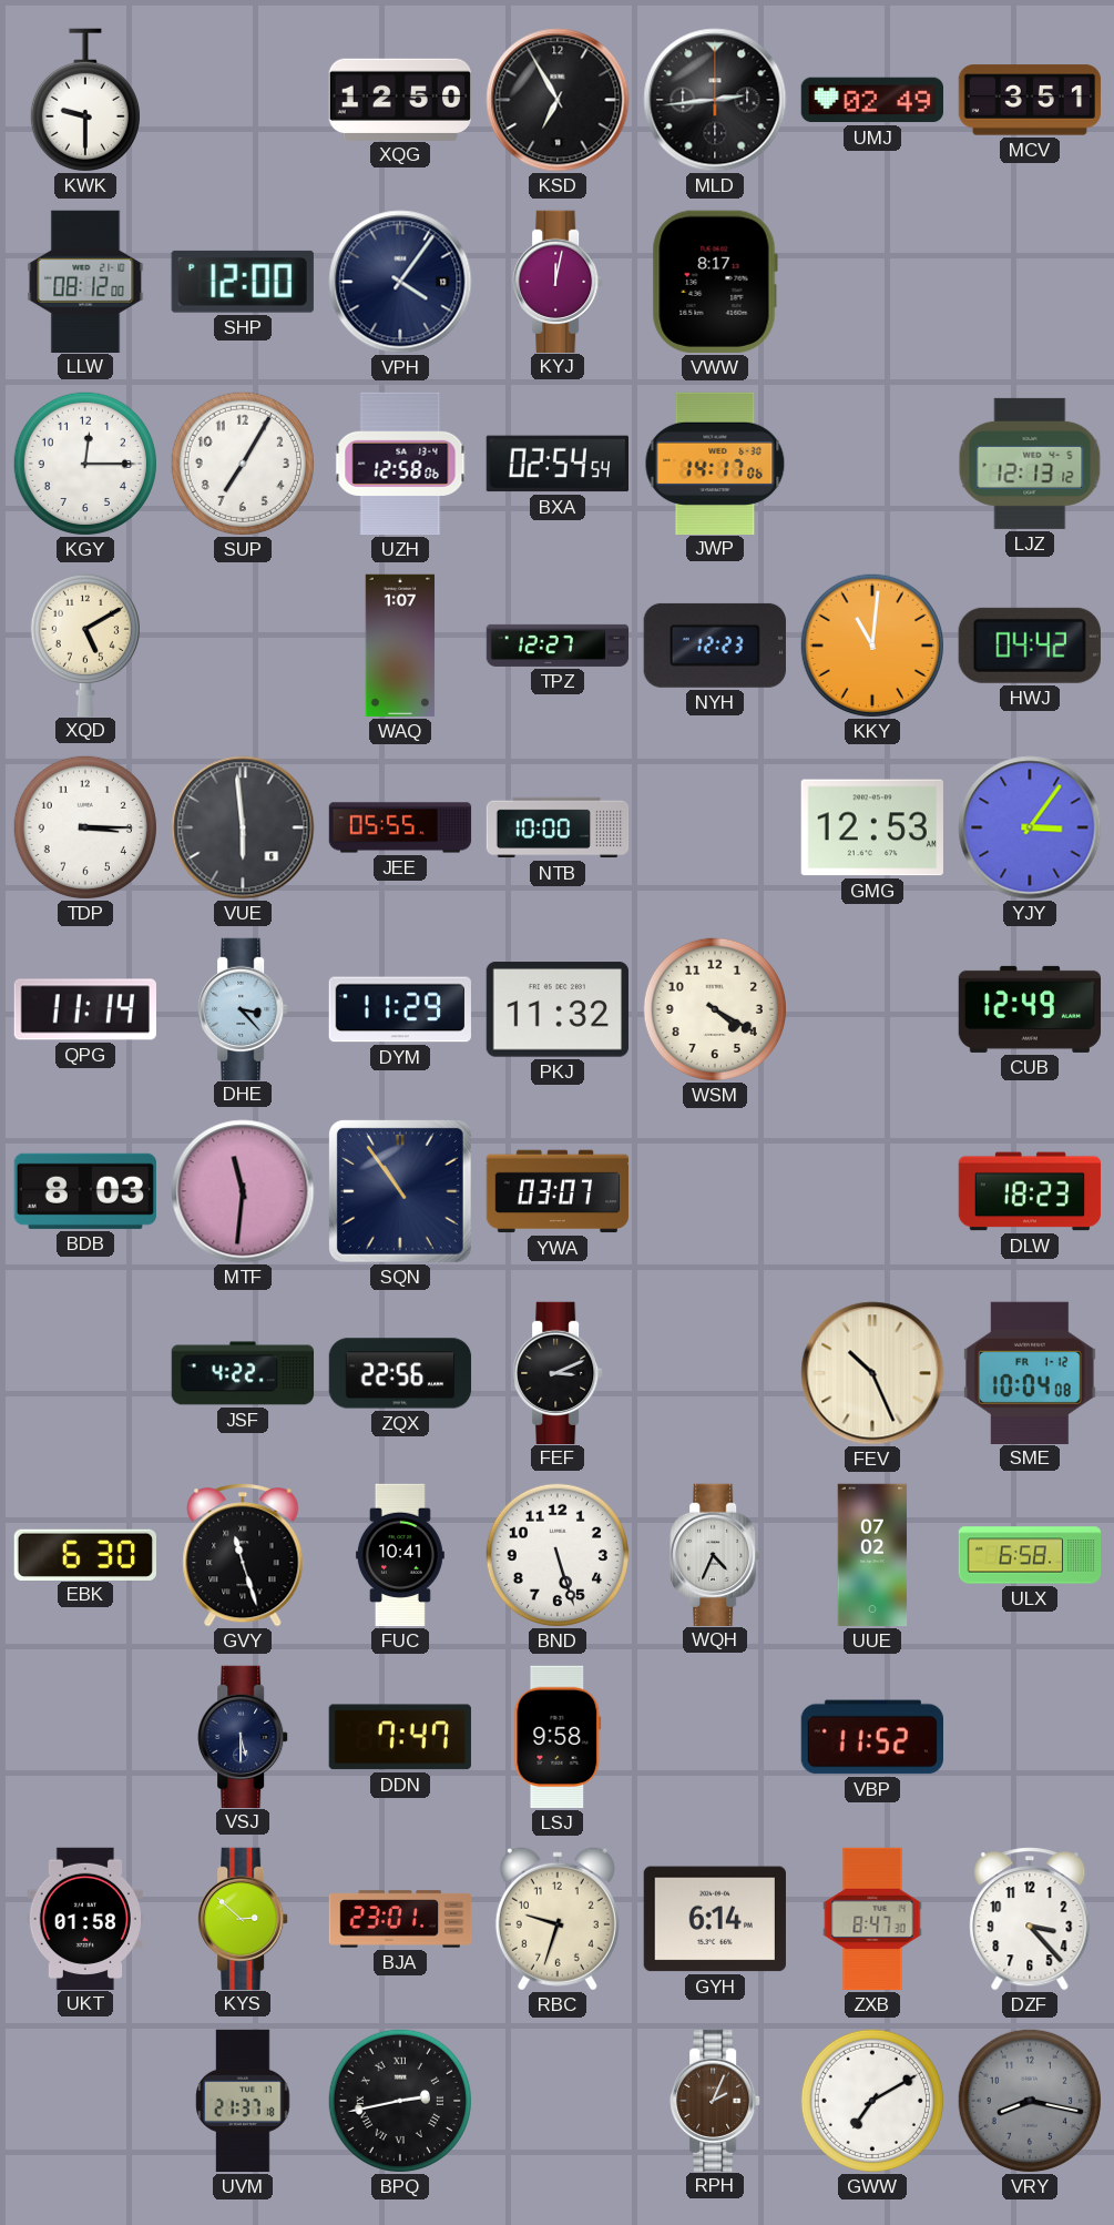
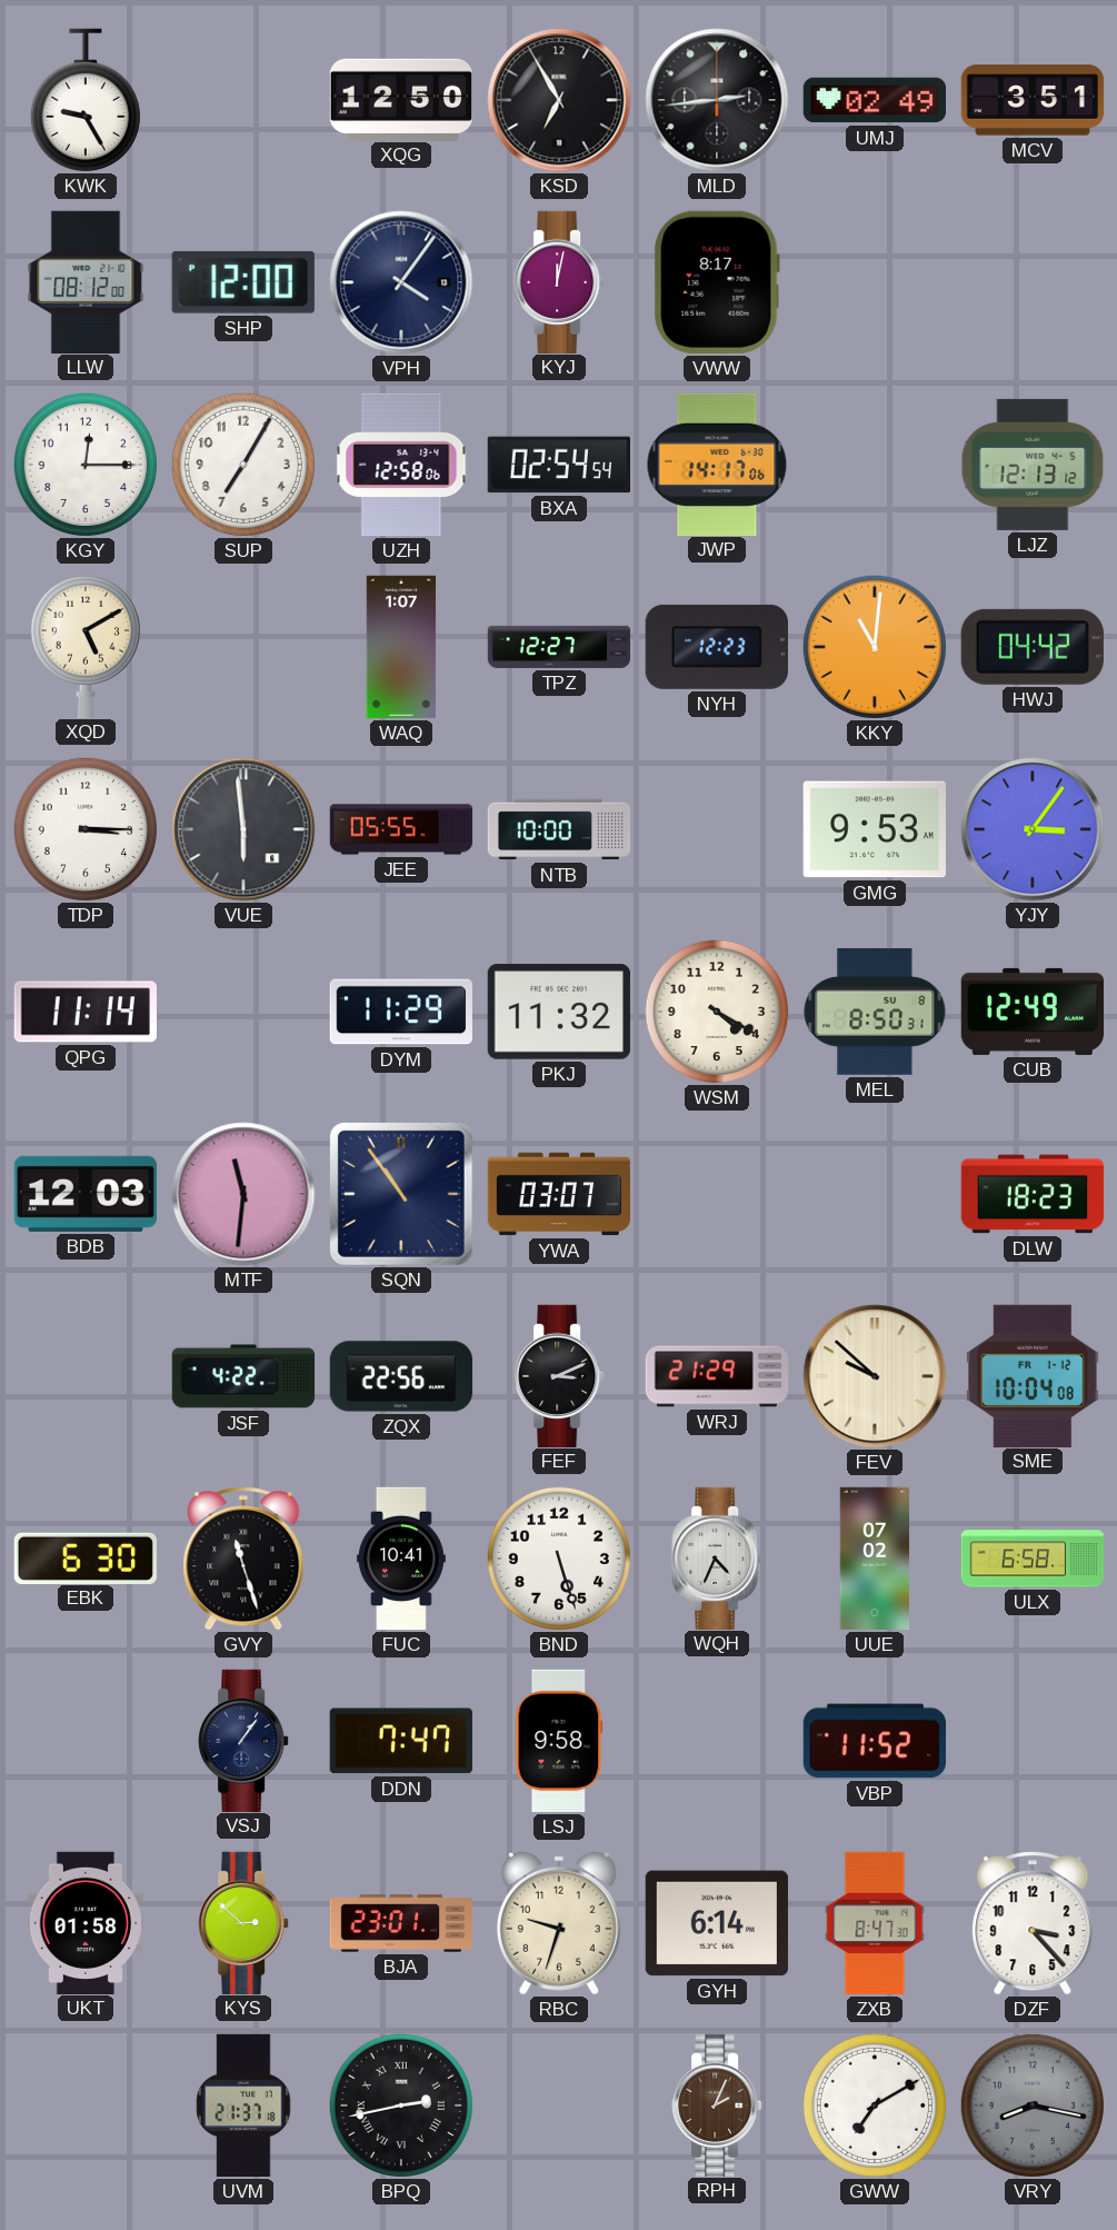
KWK: 9:30 -> 9:25
GMG: 12:53 -> 9:53
DHE: 3:23 -> none
MEL: none -> 8:50
BDB: 8:03 -> 12:03
WRJ: none -> 21:29
FEV: 10:26 -> 9:52
VSJ: 5:30 -> 1:06
